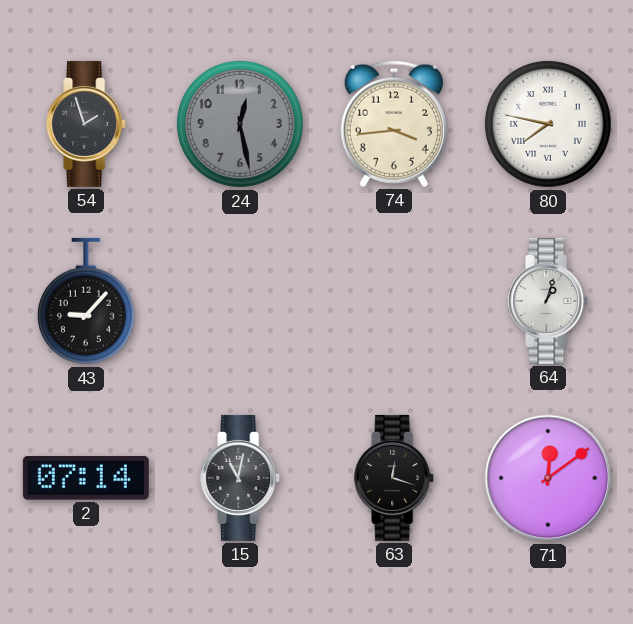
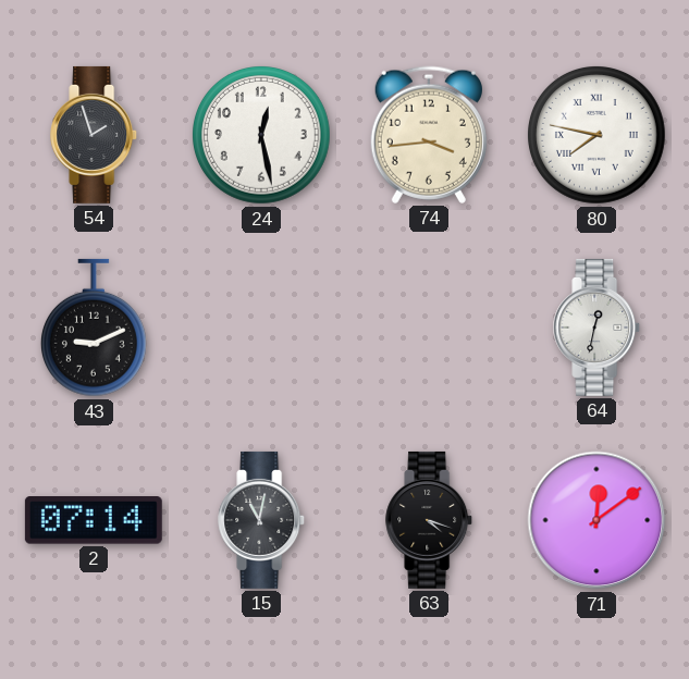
24 dial: grey -> white
43: 9:07 -> 9:11
64: 1:03 -> 12:32
63: 12:18 -> 4:18
